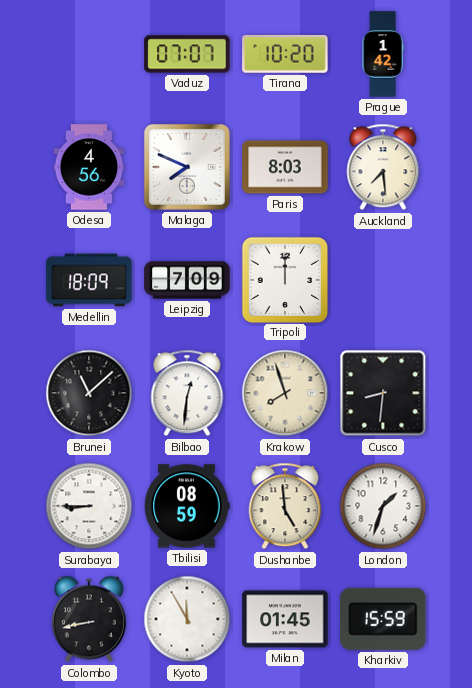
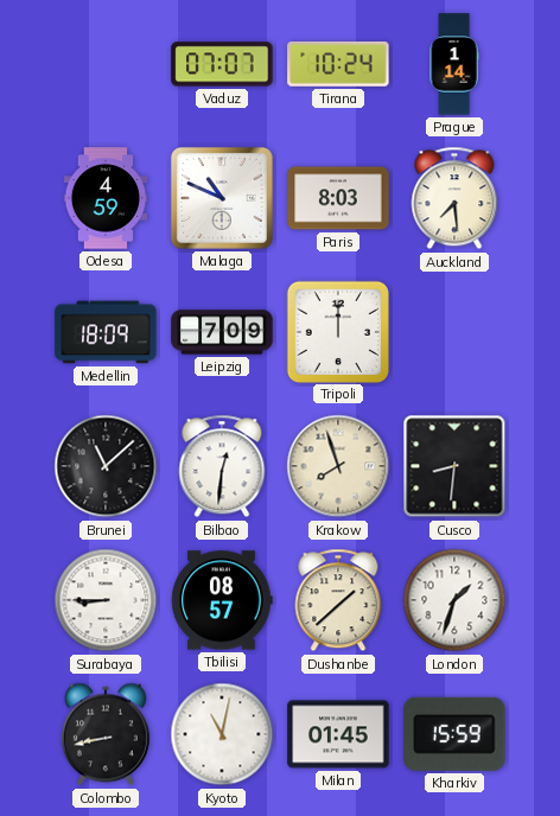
Tirana: 10:20 -> 10:24
Prague: 1:42 -> 1:14
Odesa: 4:56 -> 4:59
Malaga: 7:49 -> 10:49
Tbilisi: 08:59 -> 08:57
Dushanbe: 4:59 -> 1:38
Kyoto: 11:55 -> 11:02
